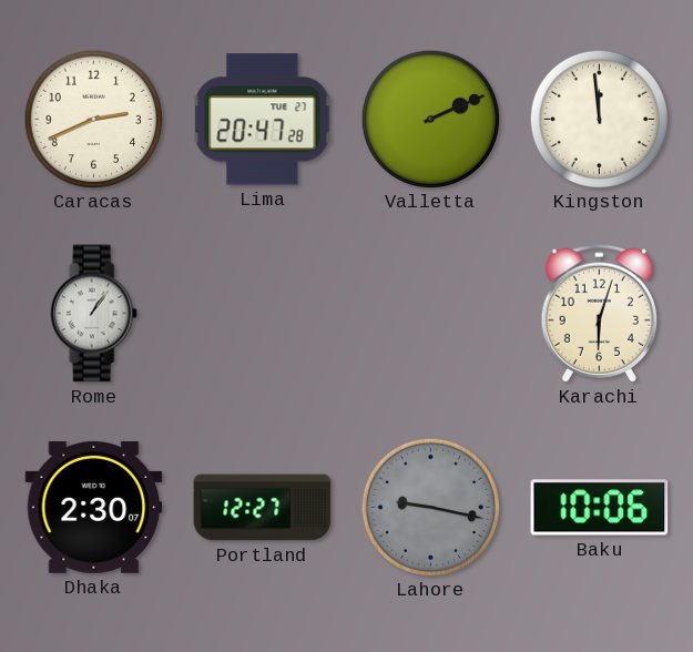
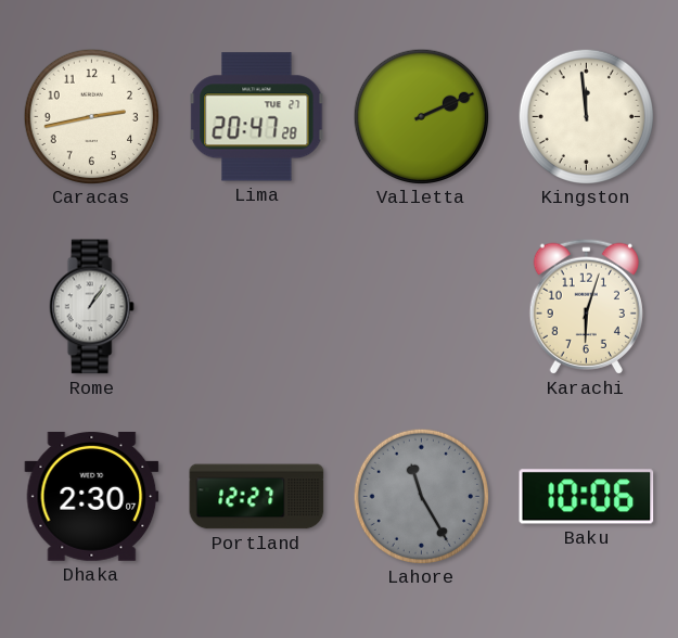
Caracas: 2:41 -> 2:43
Lahore: 9:17 -> 11:25
